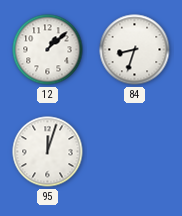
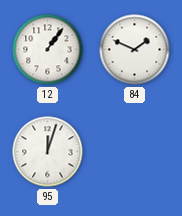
12: 1:08 -> 1:06
84: 8:33 -> 1:49
